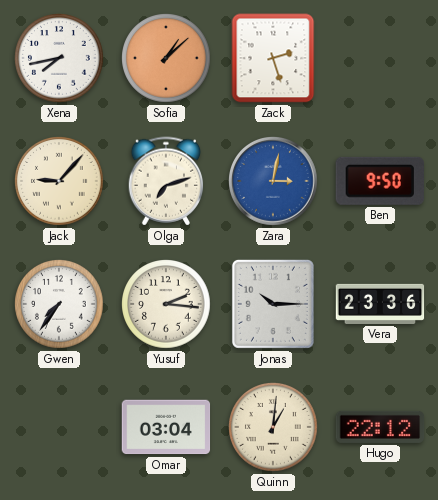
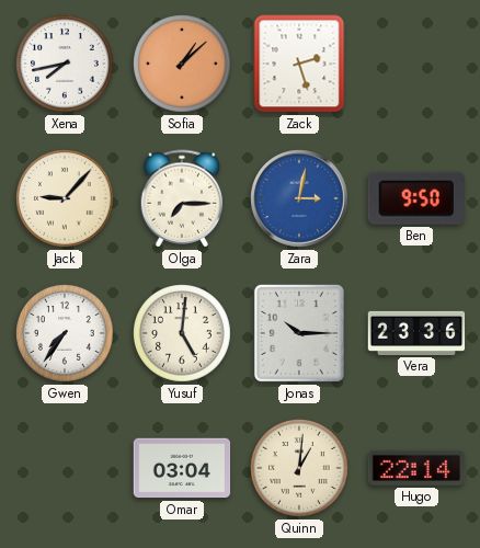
Olga: 7:12 -> 7:15
Yusuf: 2:16 -> 5:01
Hugo: 22:12 -> 22:14
